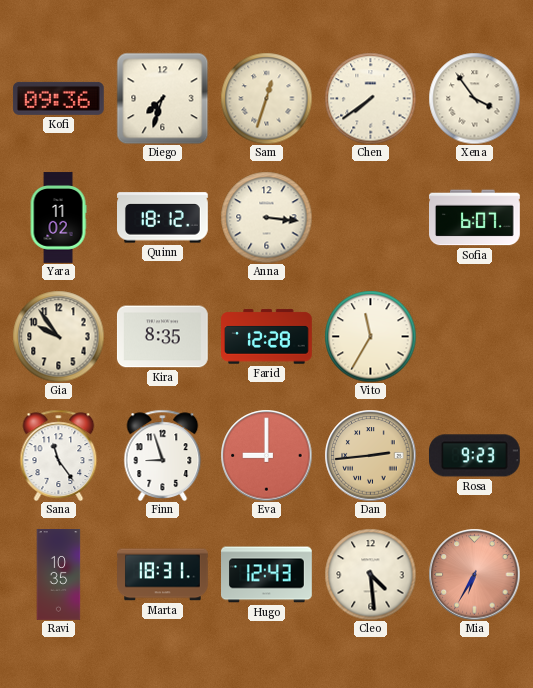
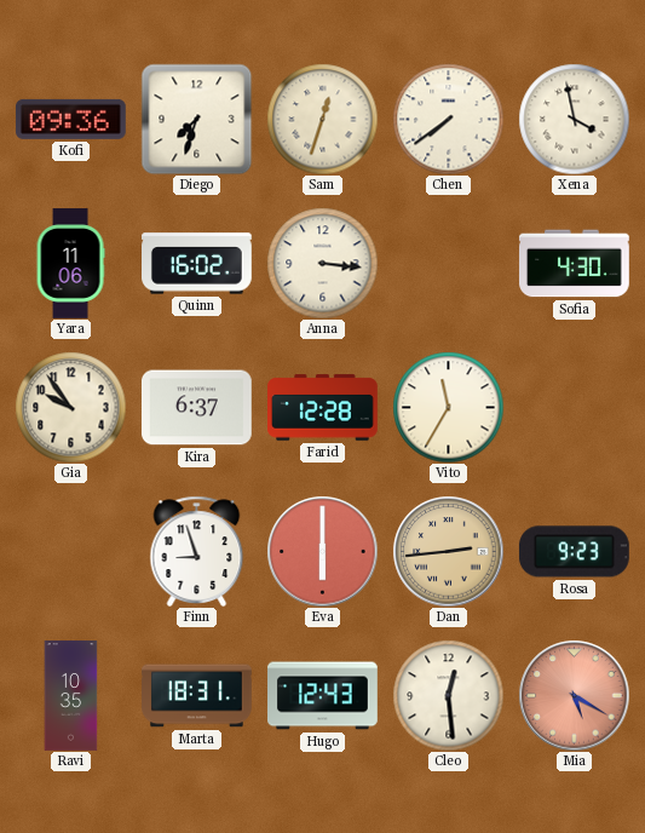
Xena: 3:54 -> 3:58
Yara: 11:02 -> 11:06
Quinn: 18:12 -> 16:02
Sofia: 6:07 -> 4:30
Kira: 8:35 -> 6:37
Sana: 11:24 -> none
Eva: 9:00 -> 6:00
Cleo: 4:29 -> 12:29
Mia: 6:35 -> 5:20
